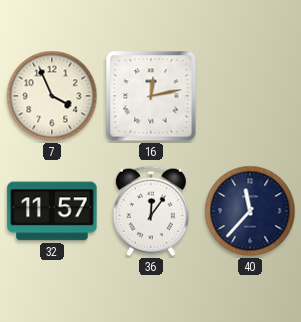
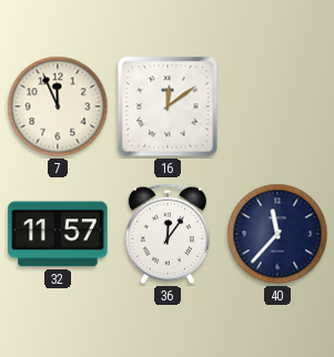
7: 3:56 -> 11:56
16: 12:13 -> 12:09
